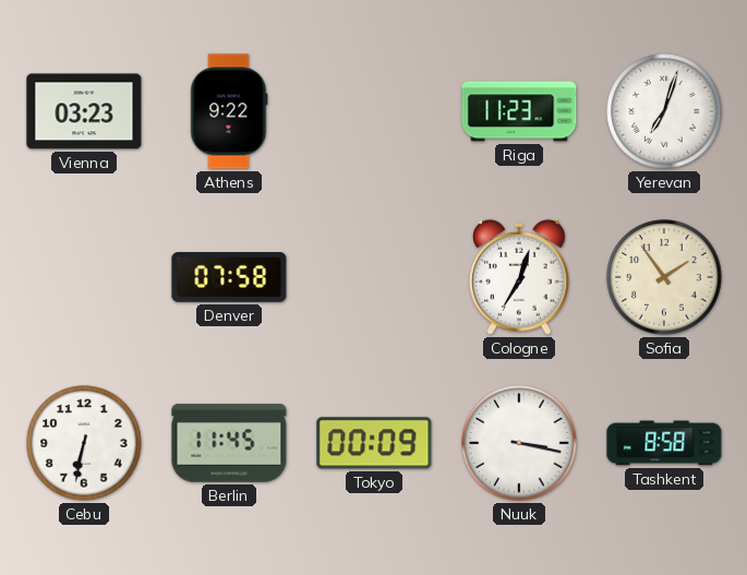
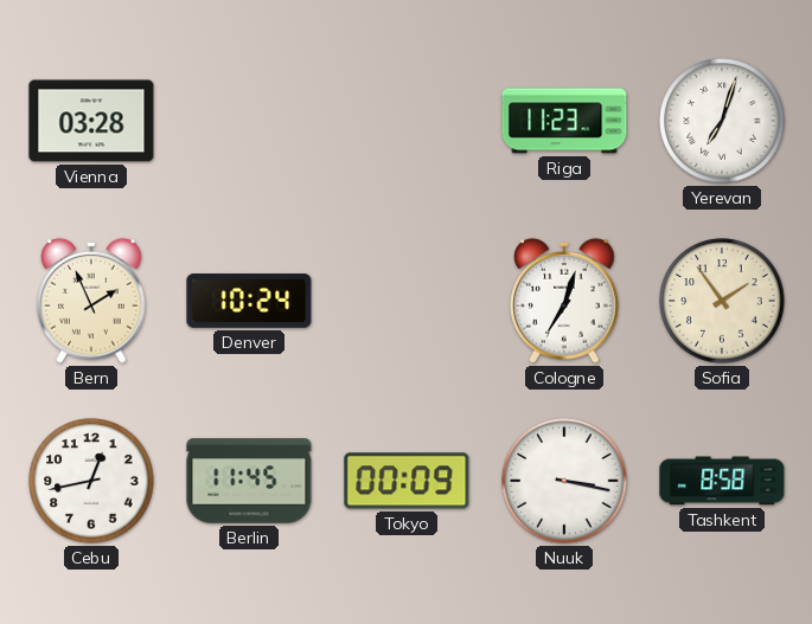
Vienna: 03:23 -> 03:28
Athens: 9:22 -> none
Bern: none -> 1:56
Denver: 07:58 -> 10:24
Cebu: 6:32 -> 12:43
